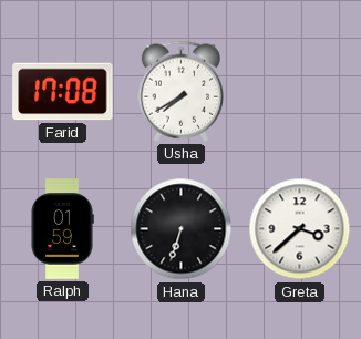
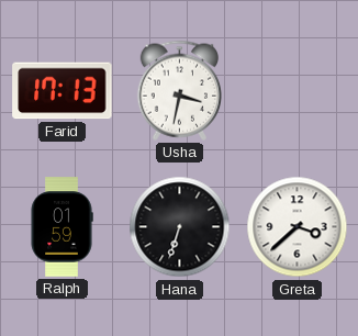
Farid: 17:08 -> 17:13
Usha: 7:40 -> 3:32
